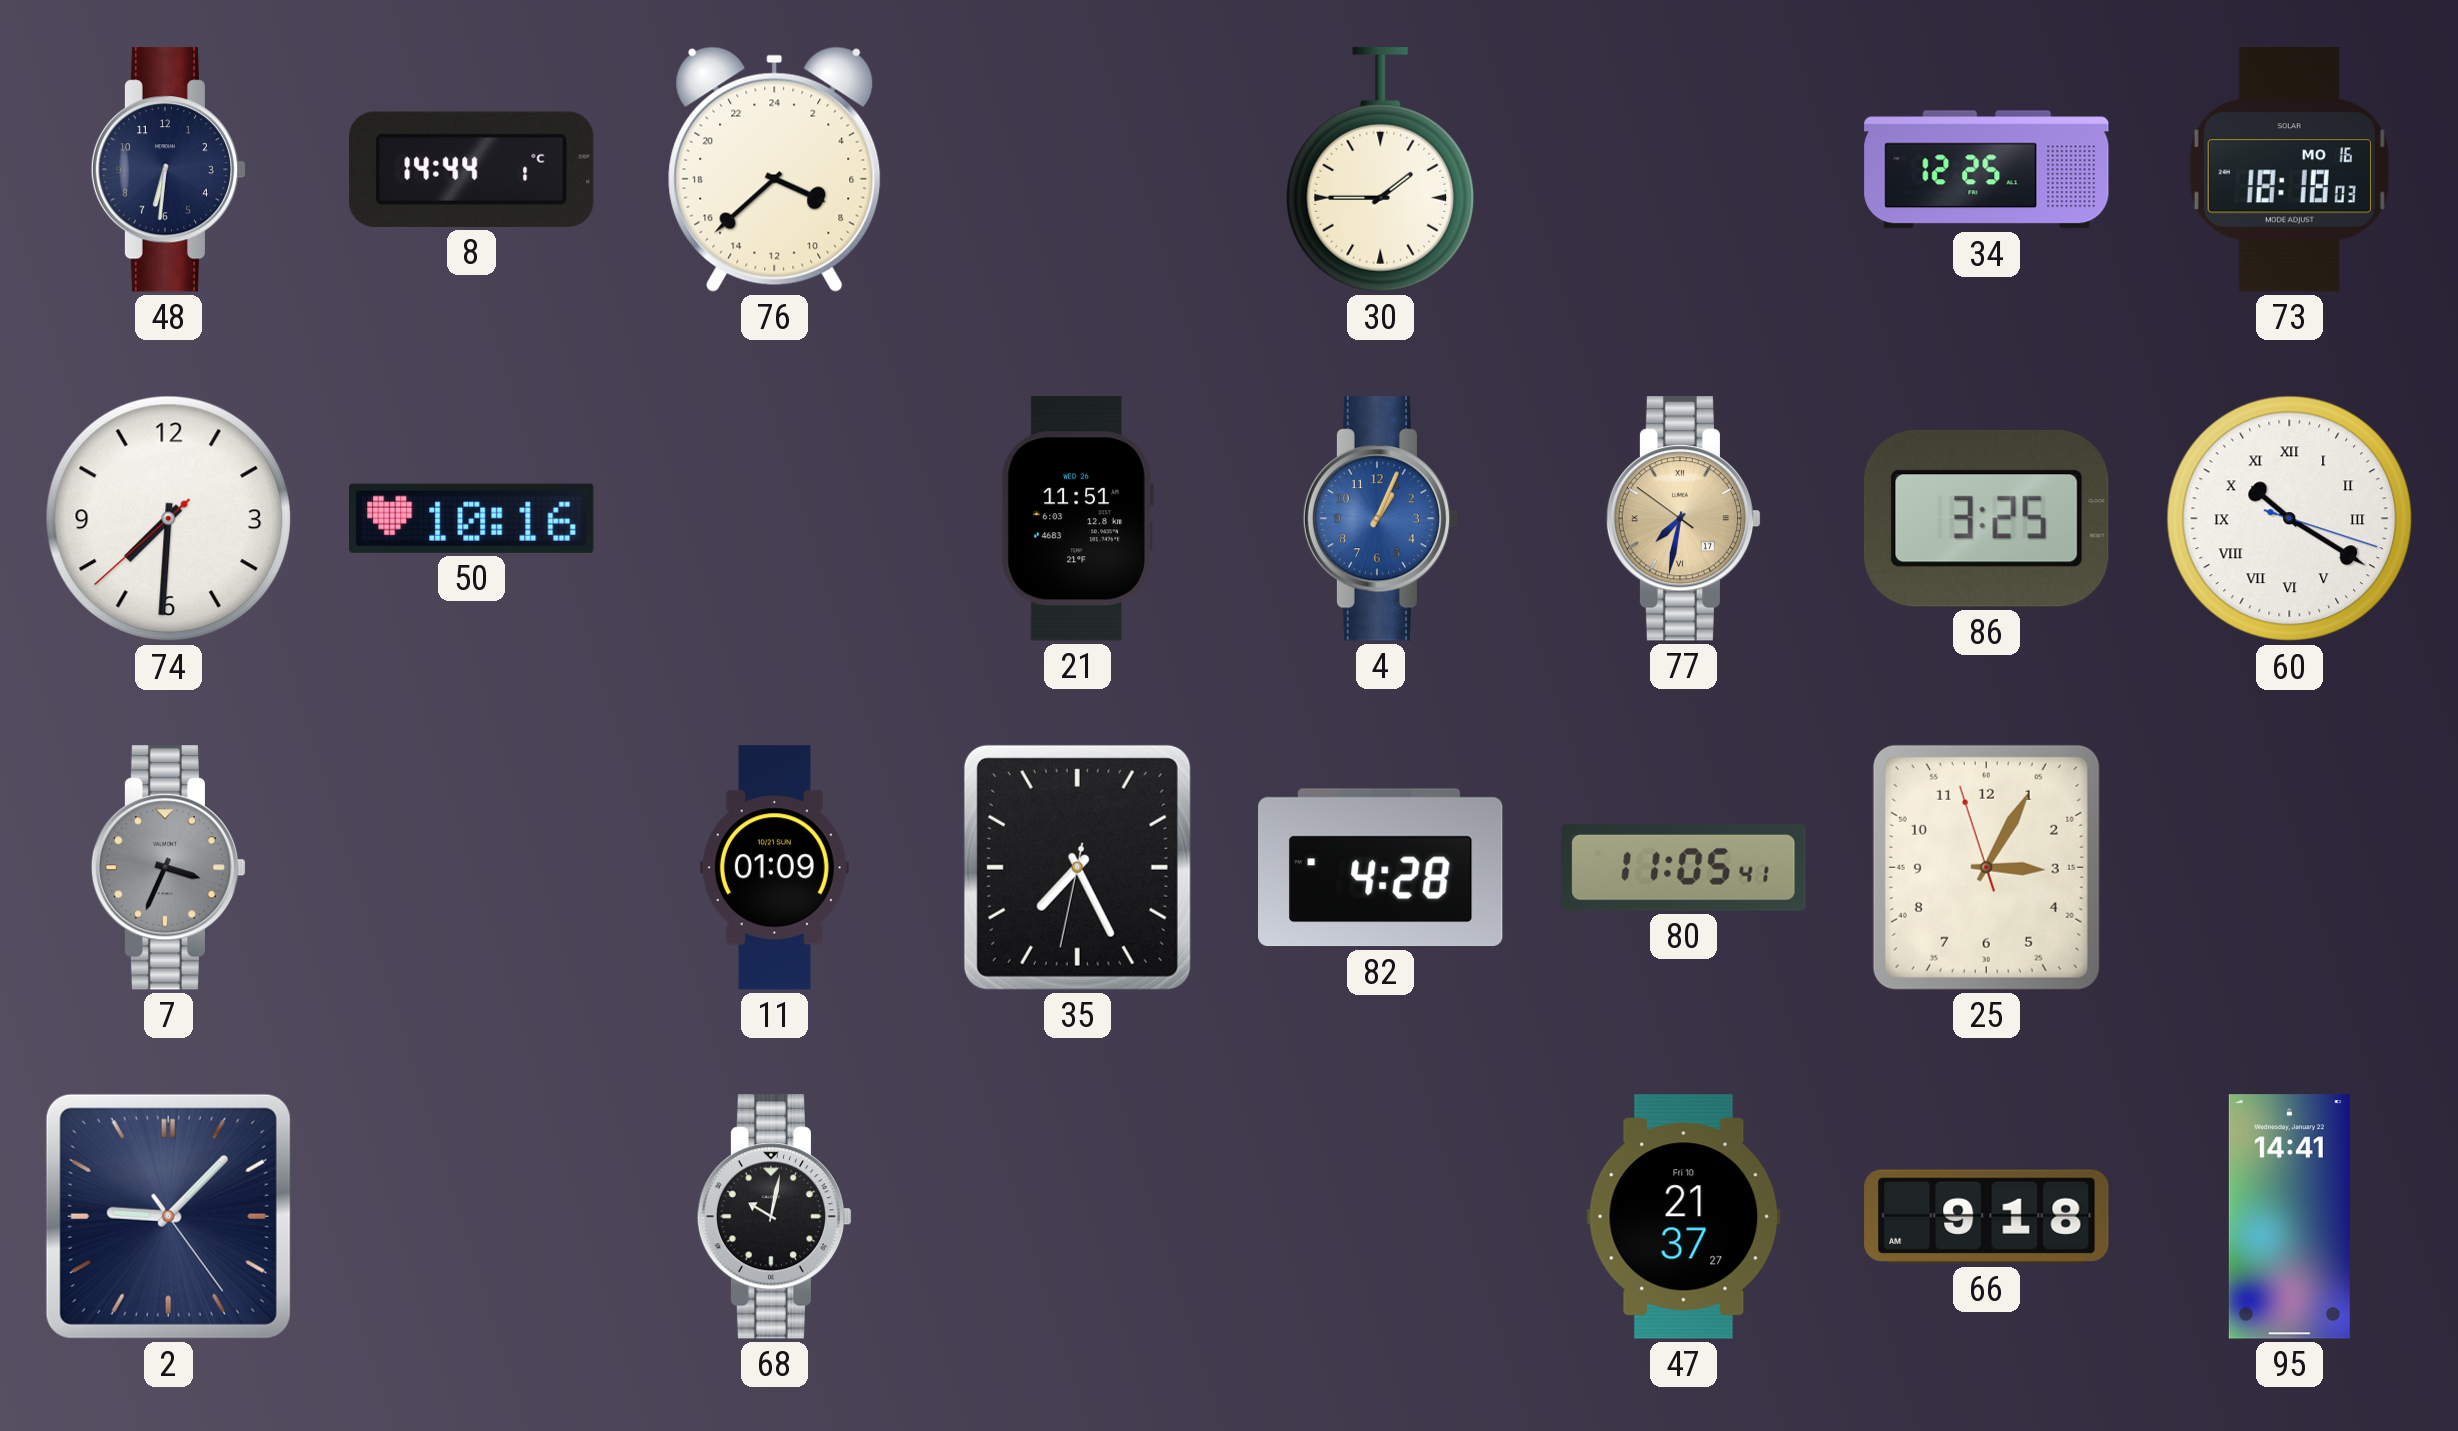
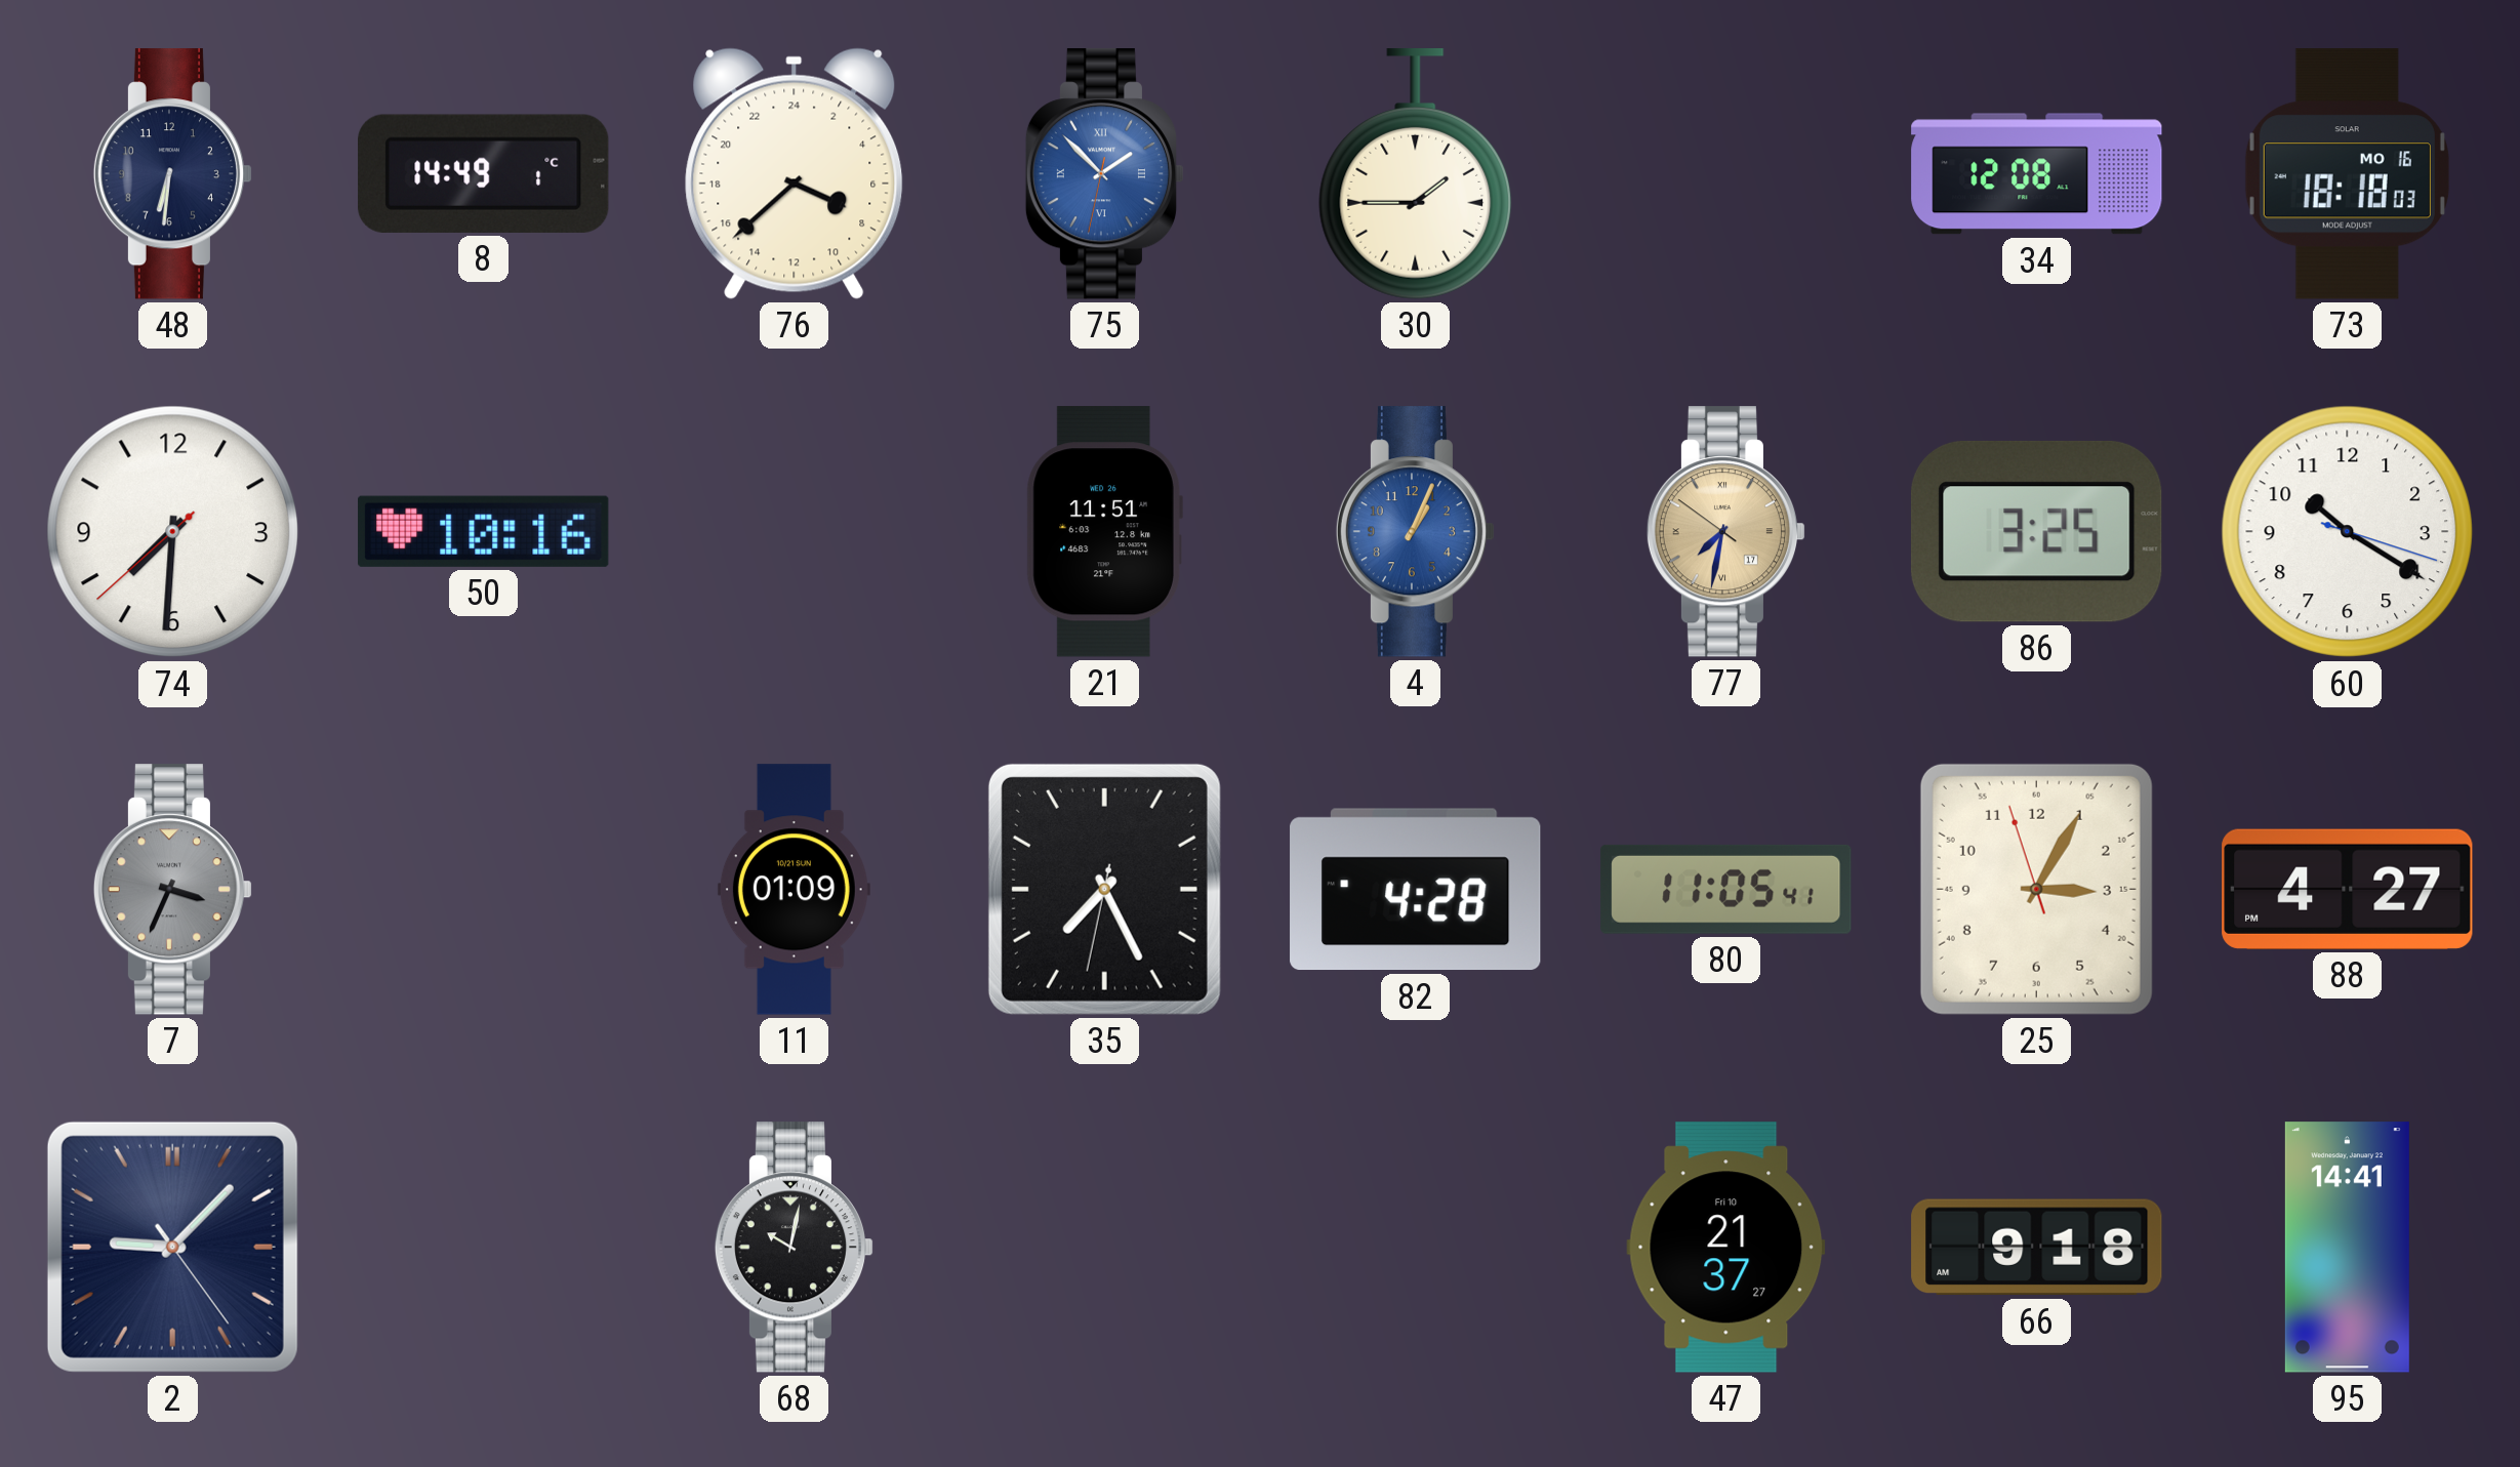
8: 14:44 -> 14:49
75: none -> 1:52
34: 12:25 -> 12:08
60 numerals: Roman -> Arabic
88: none -> 4:27
